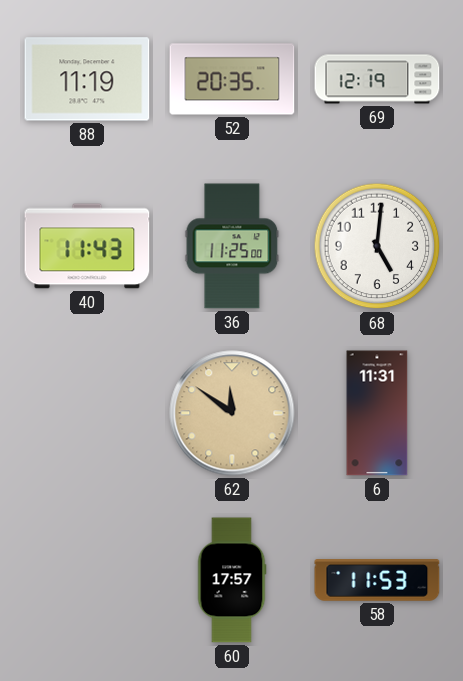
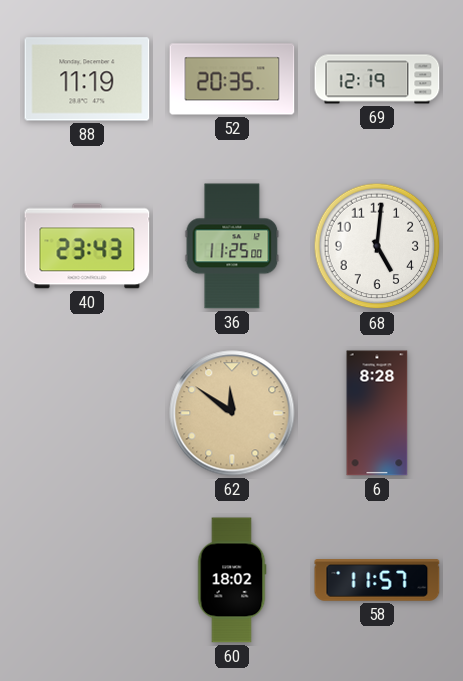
40: 11:43 -> 23:43
6: 11:31 -> 8:28
60: 17:57 -> 18:02
58: 11:53 -> 11:57
